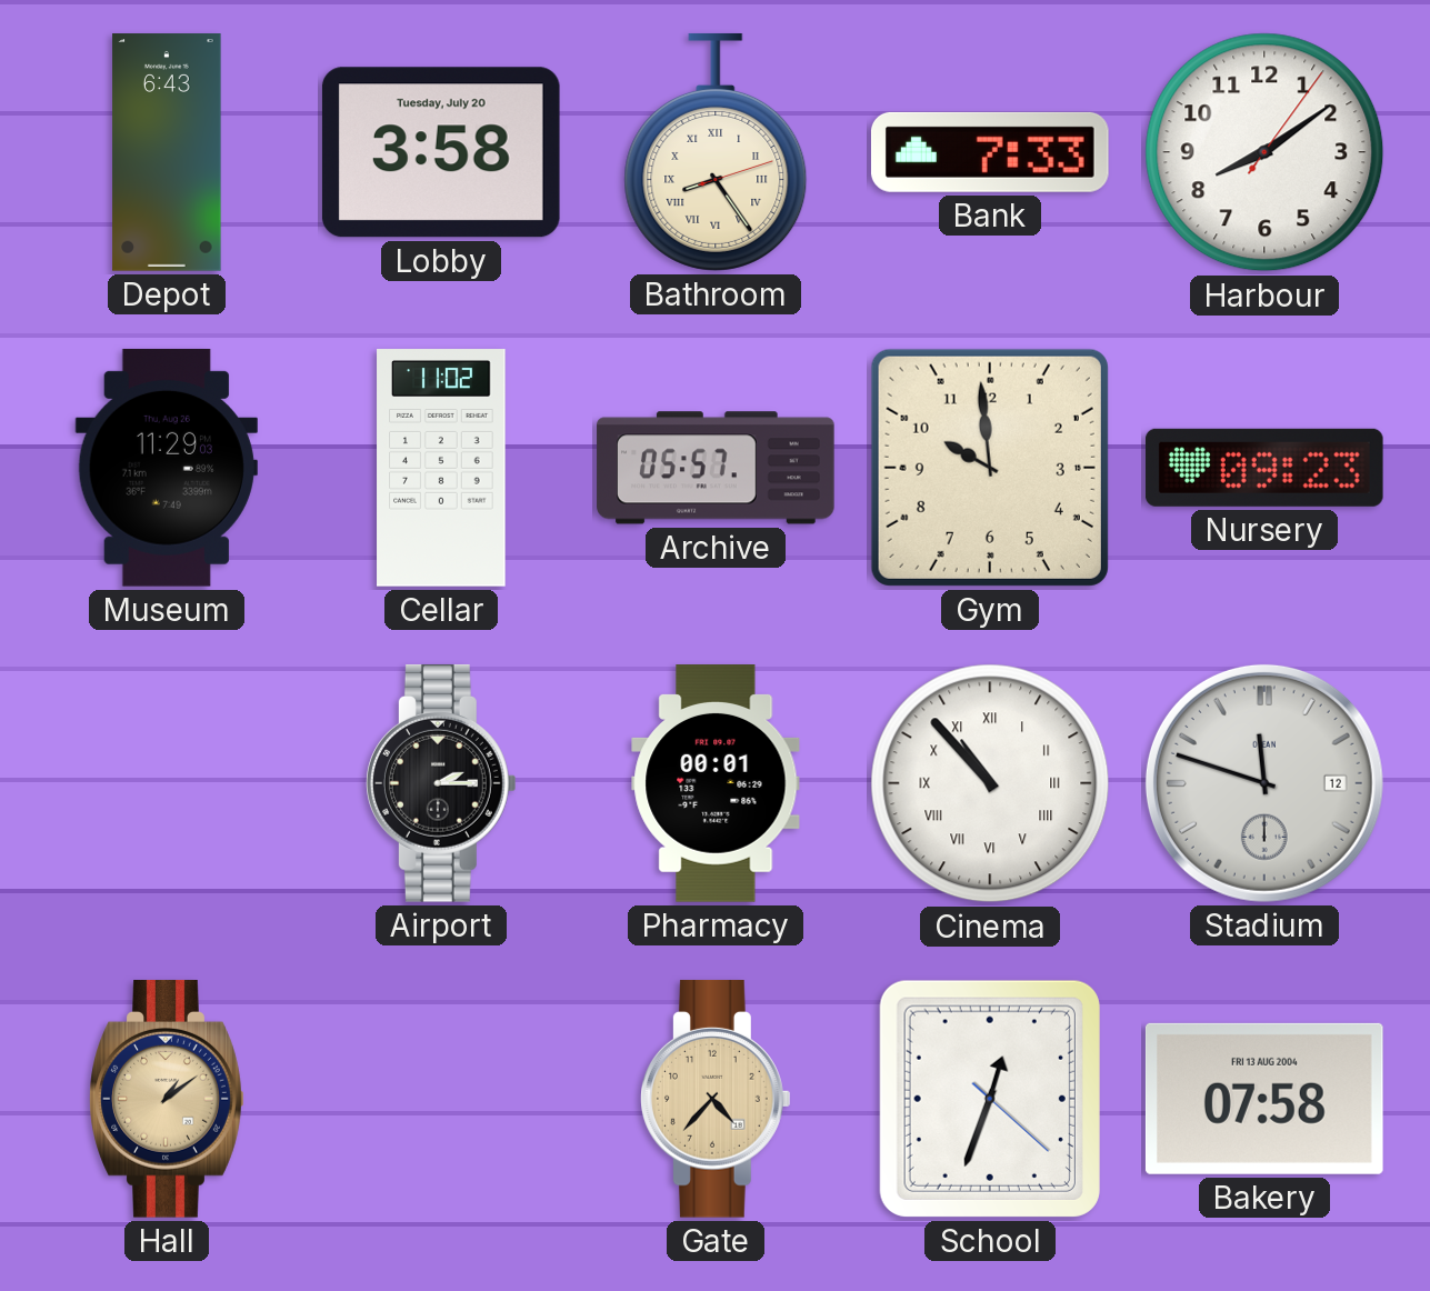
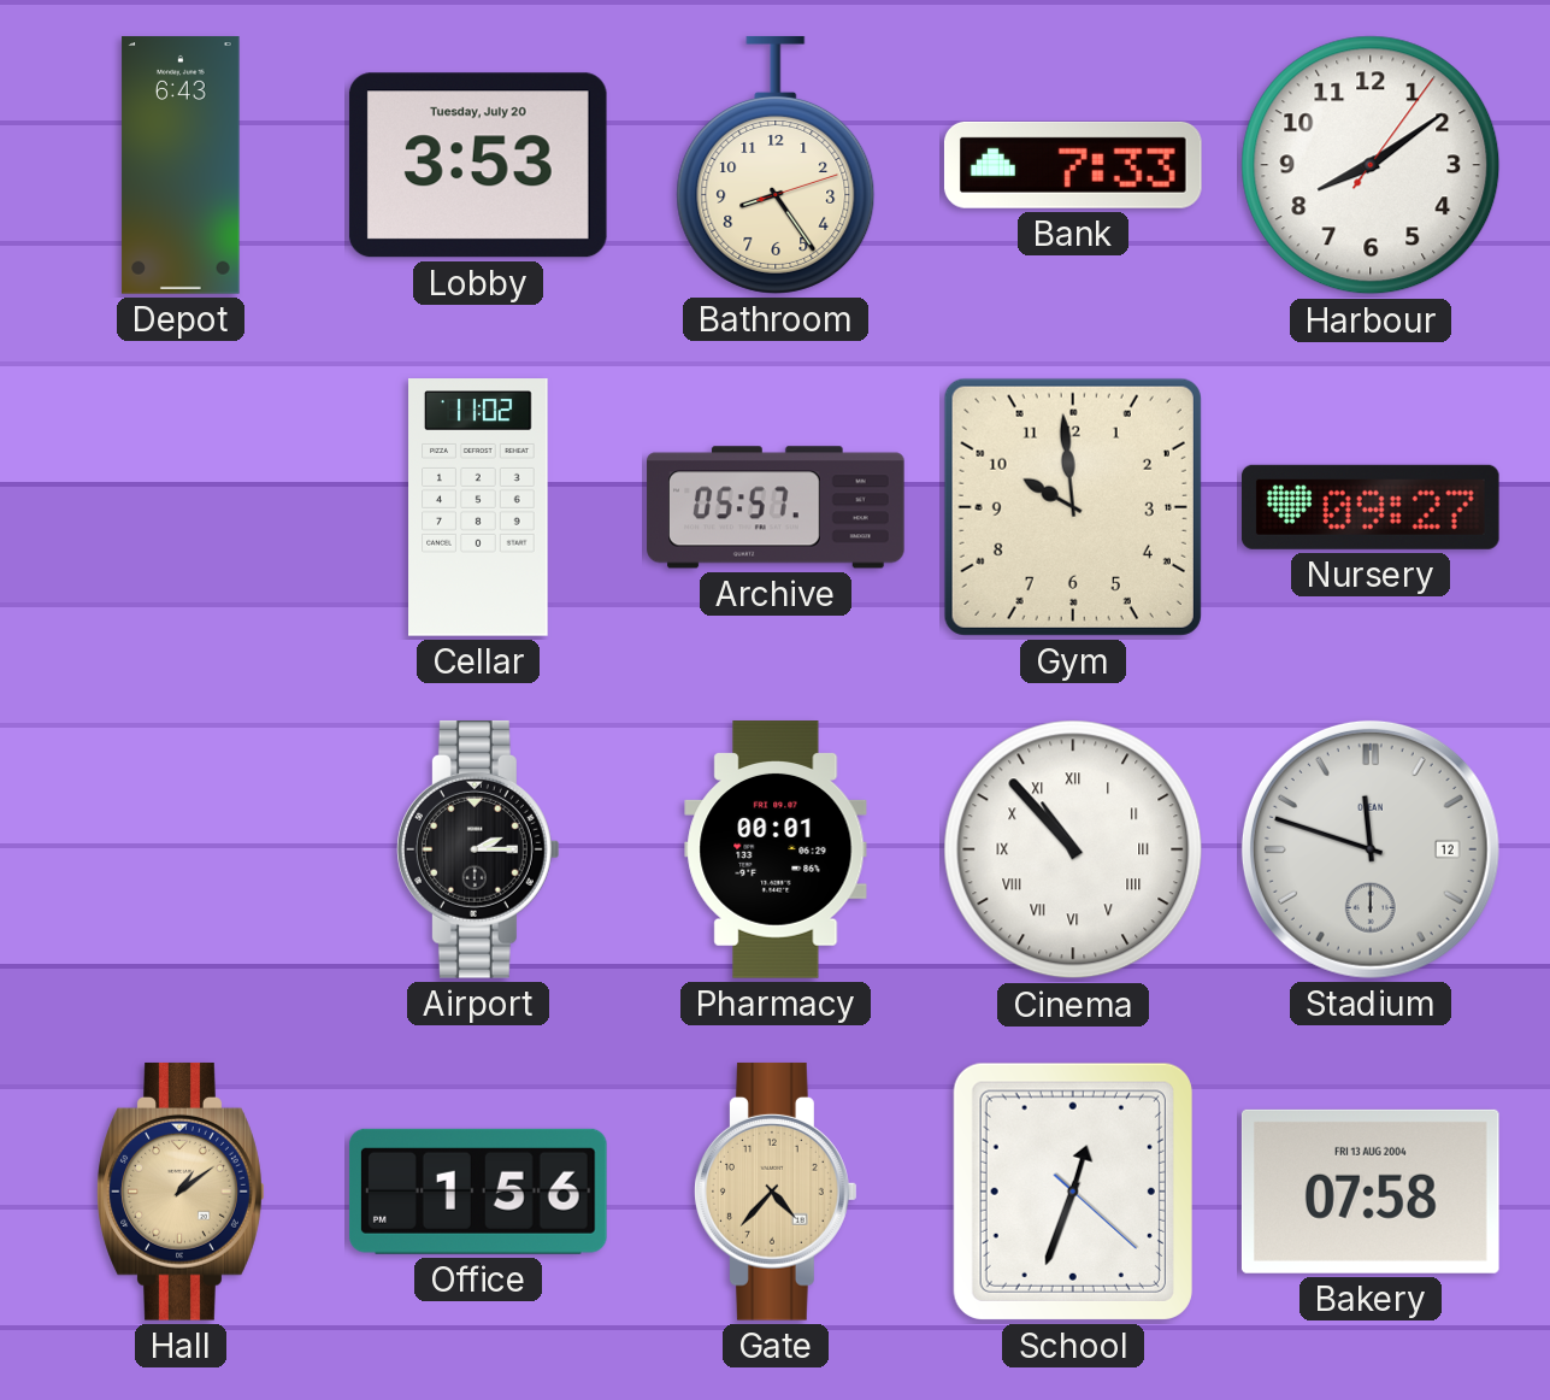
Lobby: 3:58 -> 3:53
Bathroom numerals: Roman -> Arabic
Museum: 11:29 -> none
Nursery: 09:23 -> 09:27
Office: none -> 1:56
